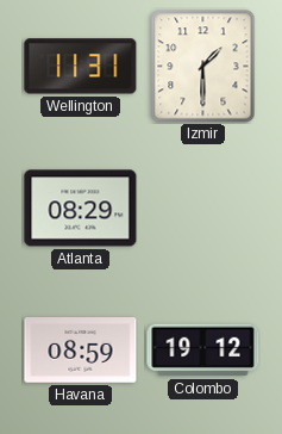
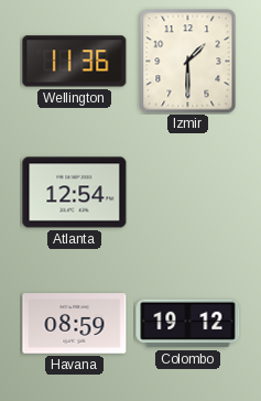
Wellington: 11:31 -> 11:36
Atlanta: 08:29 -> 12:54
